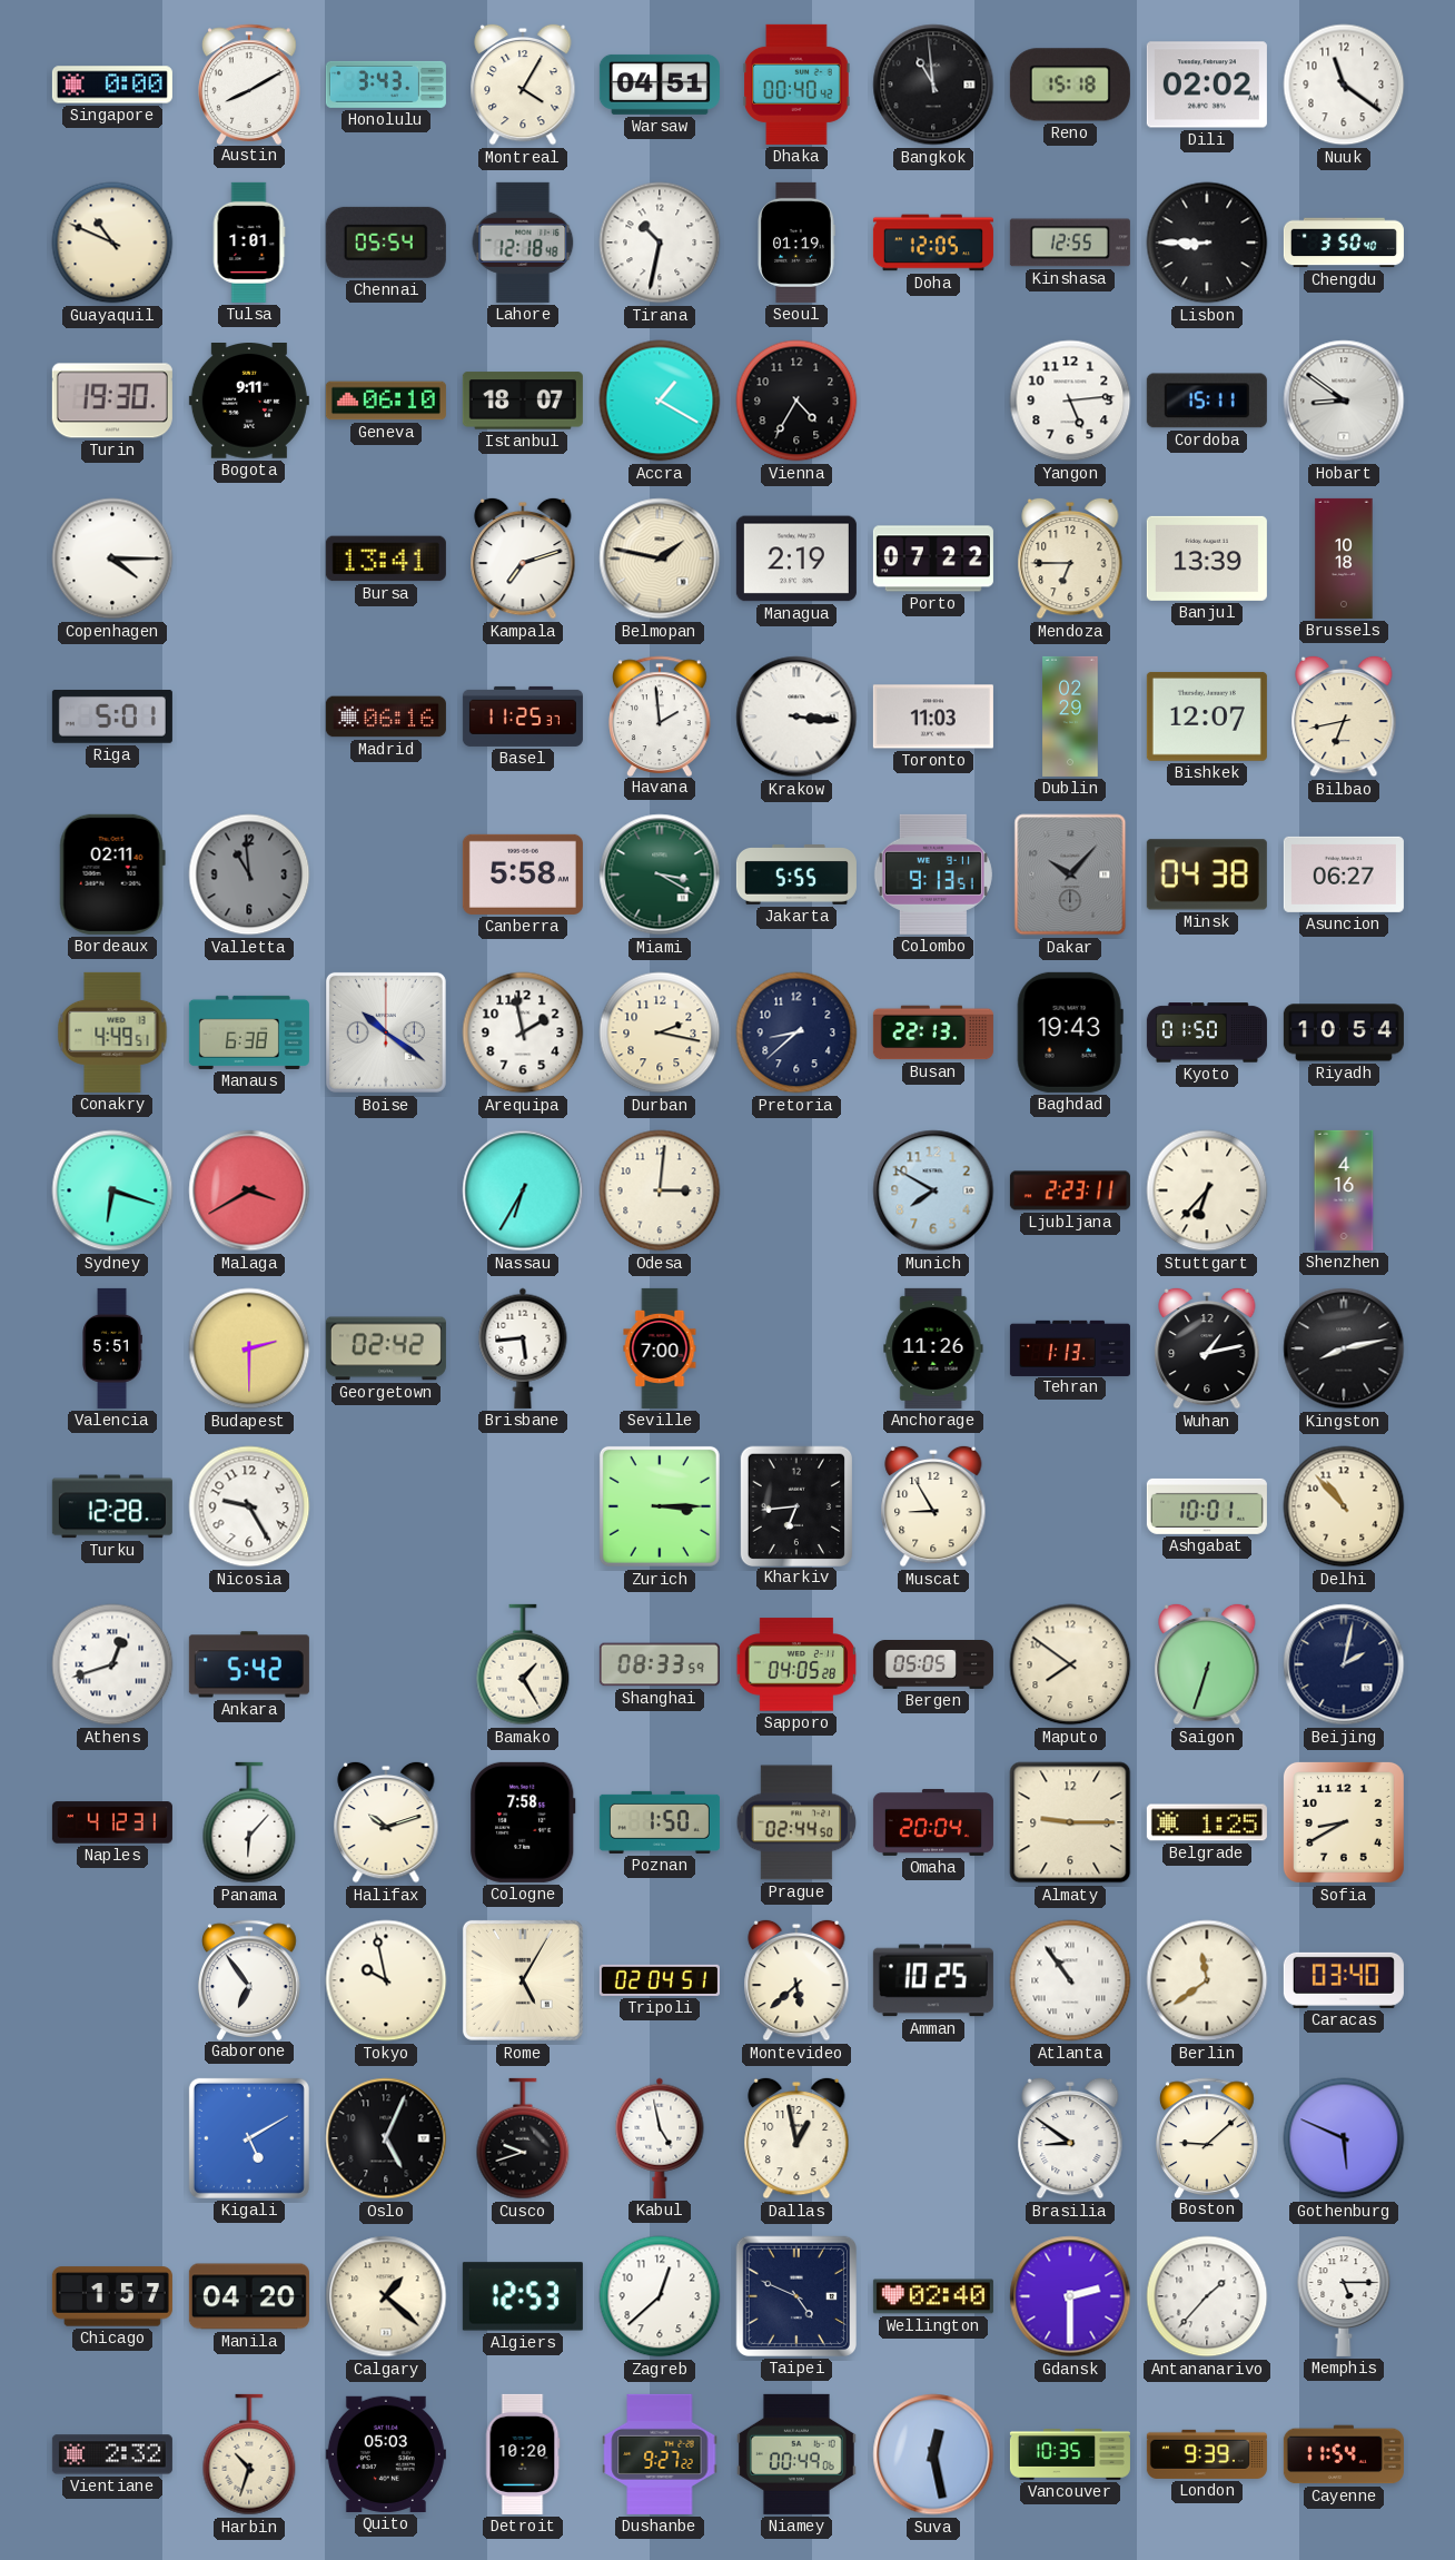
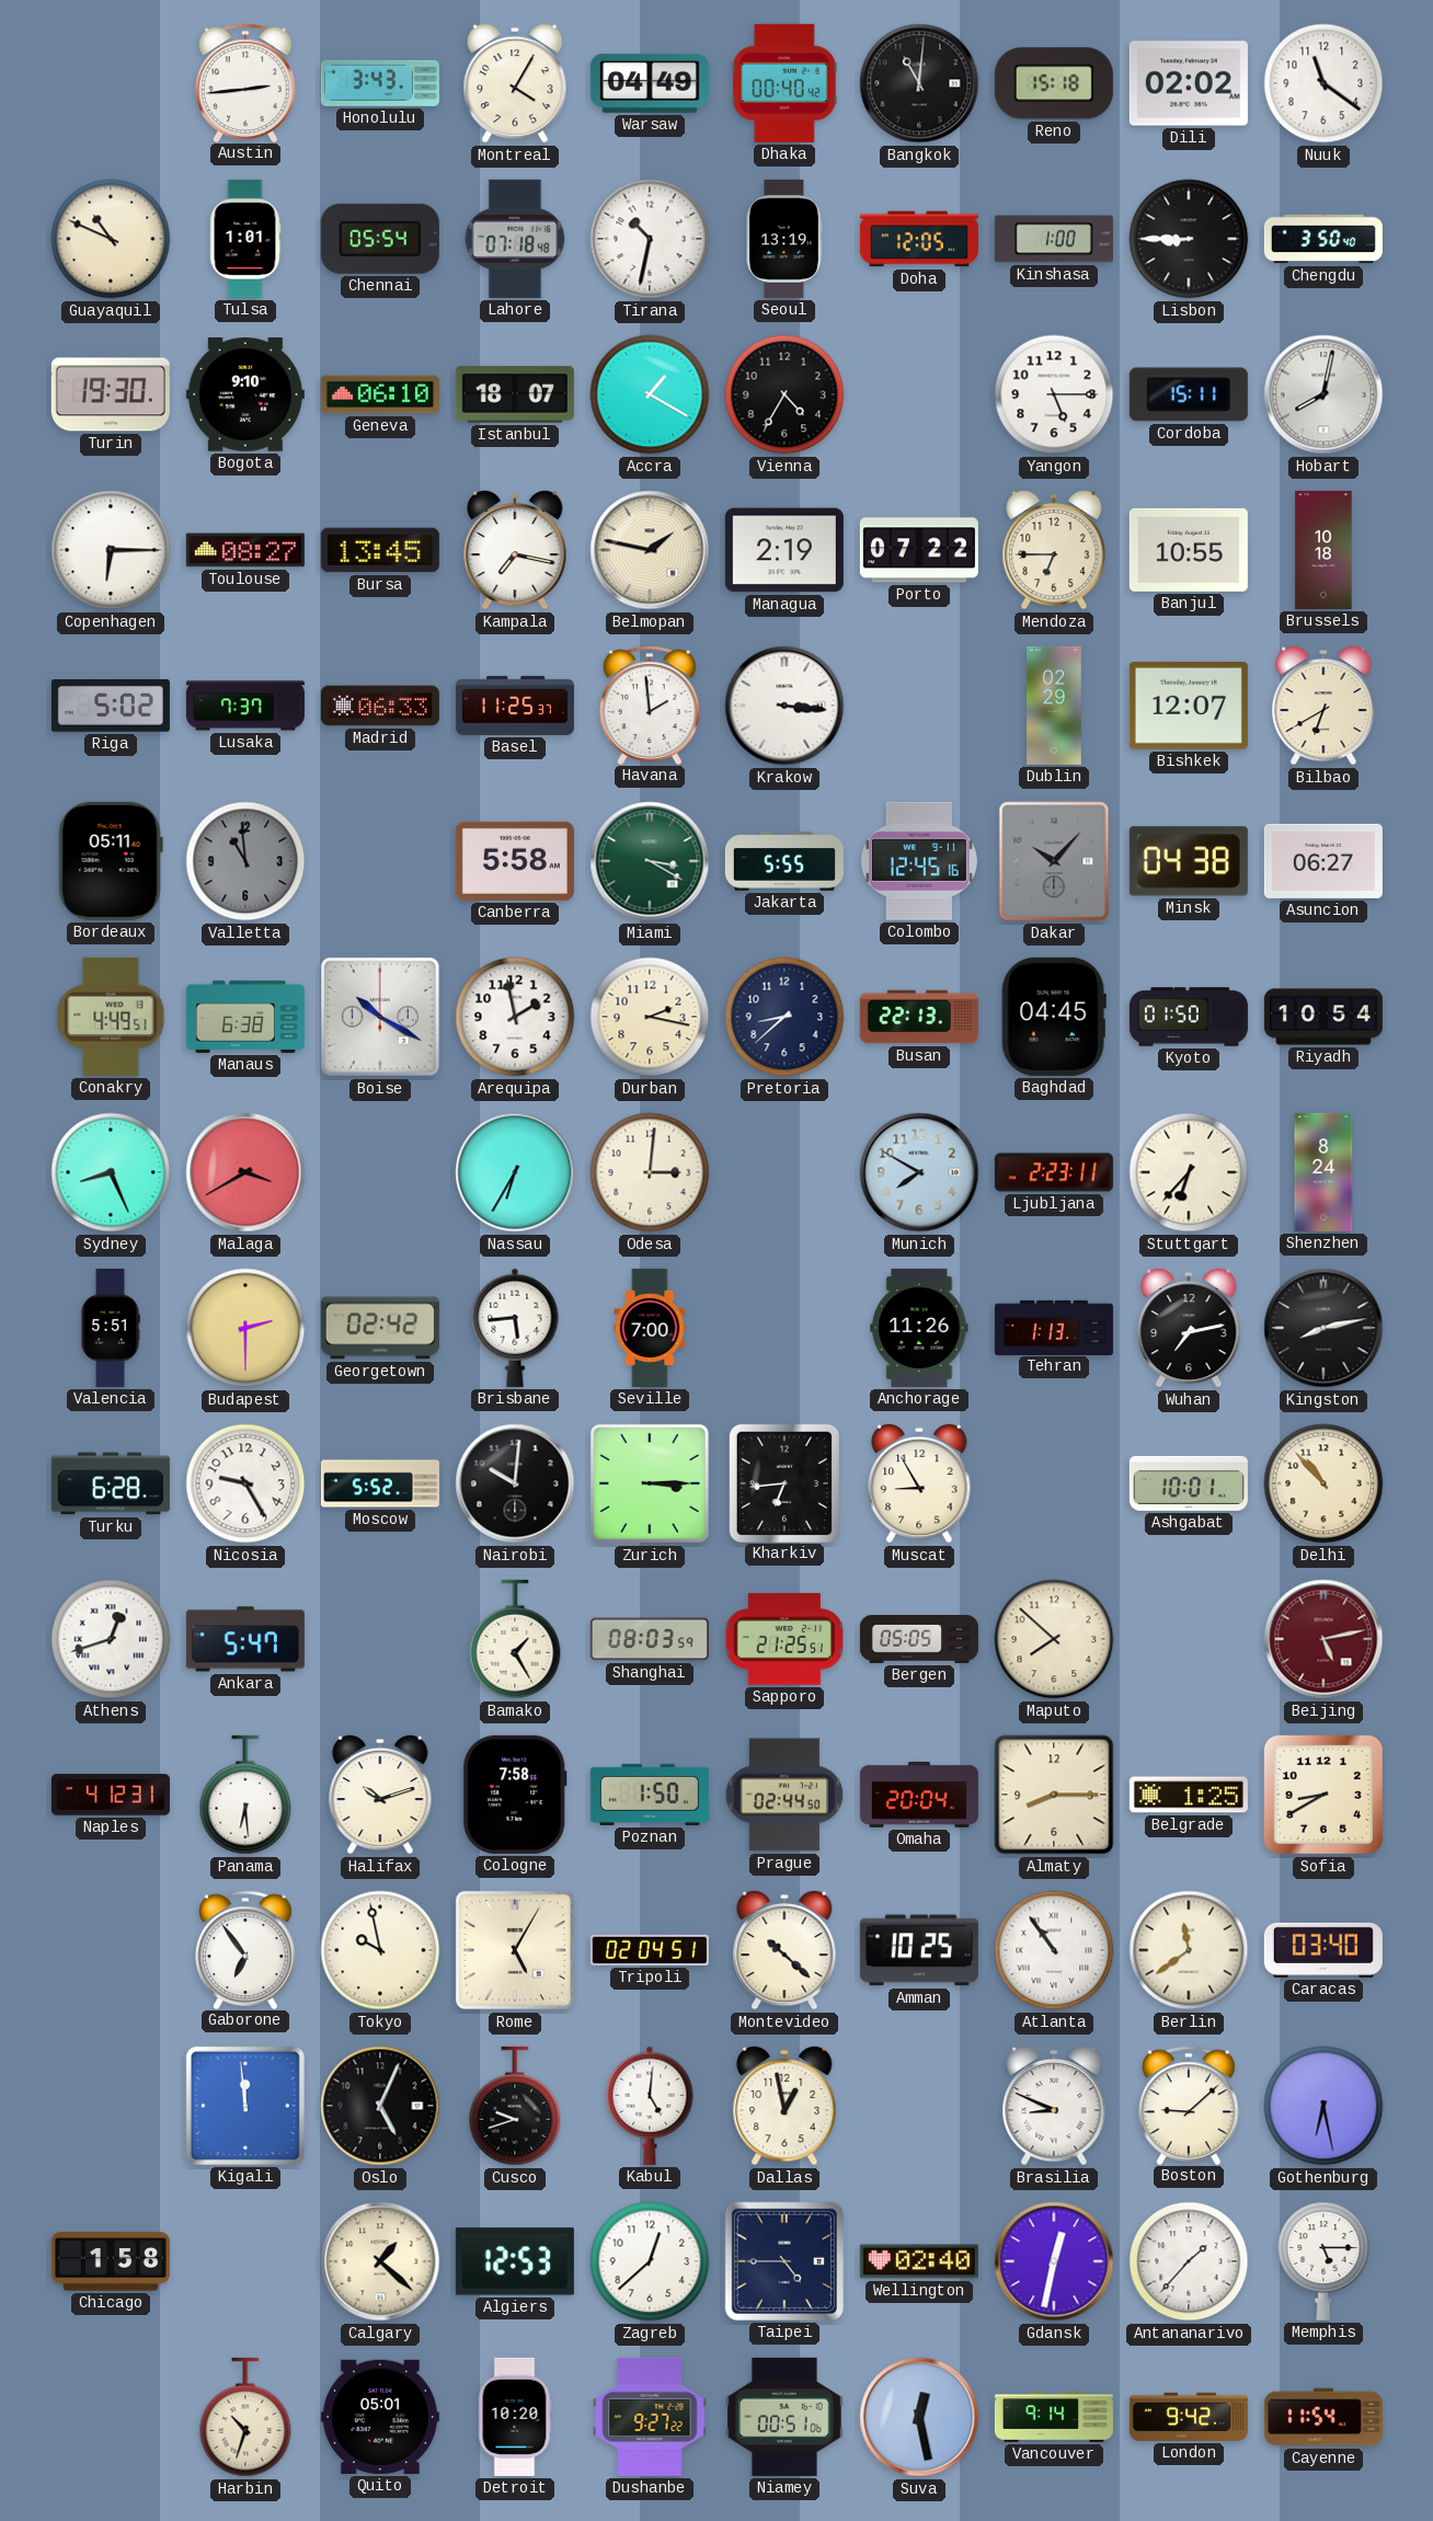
Singapore: 0:00 -> none
Austin: 8:10 -> 2:44
Warsaw: 04:51 -> 04:49
Bangkok: 10:59 -> 11:01
Lahore: 12:18 -> 07:18
Seoul: 01:19 -> 13:19
Kinshasa: 12:55 -> 1:00
Bogota: 9:11 -> 9:10
Yangon: 5:14 -> 5:15
Hobart: 8:51 -> 8:02
Copenhagen: 4:15 -> 6:15
Toulouse: none -> 08:27
Bursa: 13:41 -> 13:45
Kampala: 7:12 -> 7:17
Banjul: 13:39 -> 10:55
Riga: 5:01 -> 5:02
Lusaka: none -> 7:37
Madrid: 06:16 -> 06:33
Toronto: 11:03 -> none
Bilbao: 6:43 -> 6:40
Bordeaux: 02:11 -> 05:11
Colombo: 9:13 -> 12:45
Boise: 10:21 -> 10:20
Baghdad: 19:43 -> 04:45
Sydney: 6:18 -> 8:26
Shenzhen: 4:16 -> 8:24
Wuhan: 1:13 -> 7:13
Turku: 12:28 -> 6:28
Moscow: none -> 5:52
Nairobi: none -> 10:01
Ankara: 5:42 -> 5:47
Shanghai: 08:33 -> 08:03
Sapporo: 04:05 -> 21:25
Maputo: 7:51 -> 7:52
Saigon: 6:33 -> none
Beijing: 2:02 -> 5:13
Beijing dial: navy -> burgundy
Panama: 6:07 -> 6:29
Almaty: 9:15 -> 8:15
Montevideo: 5:38 -> 10:22
Kigali: 5:10 -> 11:59
Kabul: 4:58 -> 5:01
Brasilia: 8:51 -> 8:49
Gothenburg: 5:49 -> 6:28
Chicago: 1:57 -> 1:58
Manila: 04:20 -> none
Taipei: 4:49 -> 4:45
Gdansk: 2:30 -> 12:32
Vientiane: 2:32 -> none
Quito: 05:03 -> 05:01
Niamey: 00:49 -> 00:51
Vancouver: 10:35 -> 9:14
London: 9:39 -> 9:42
